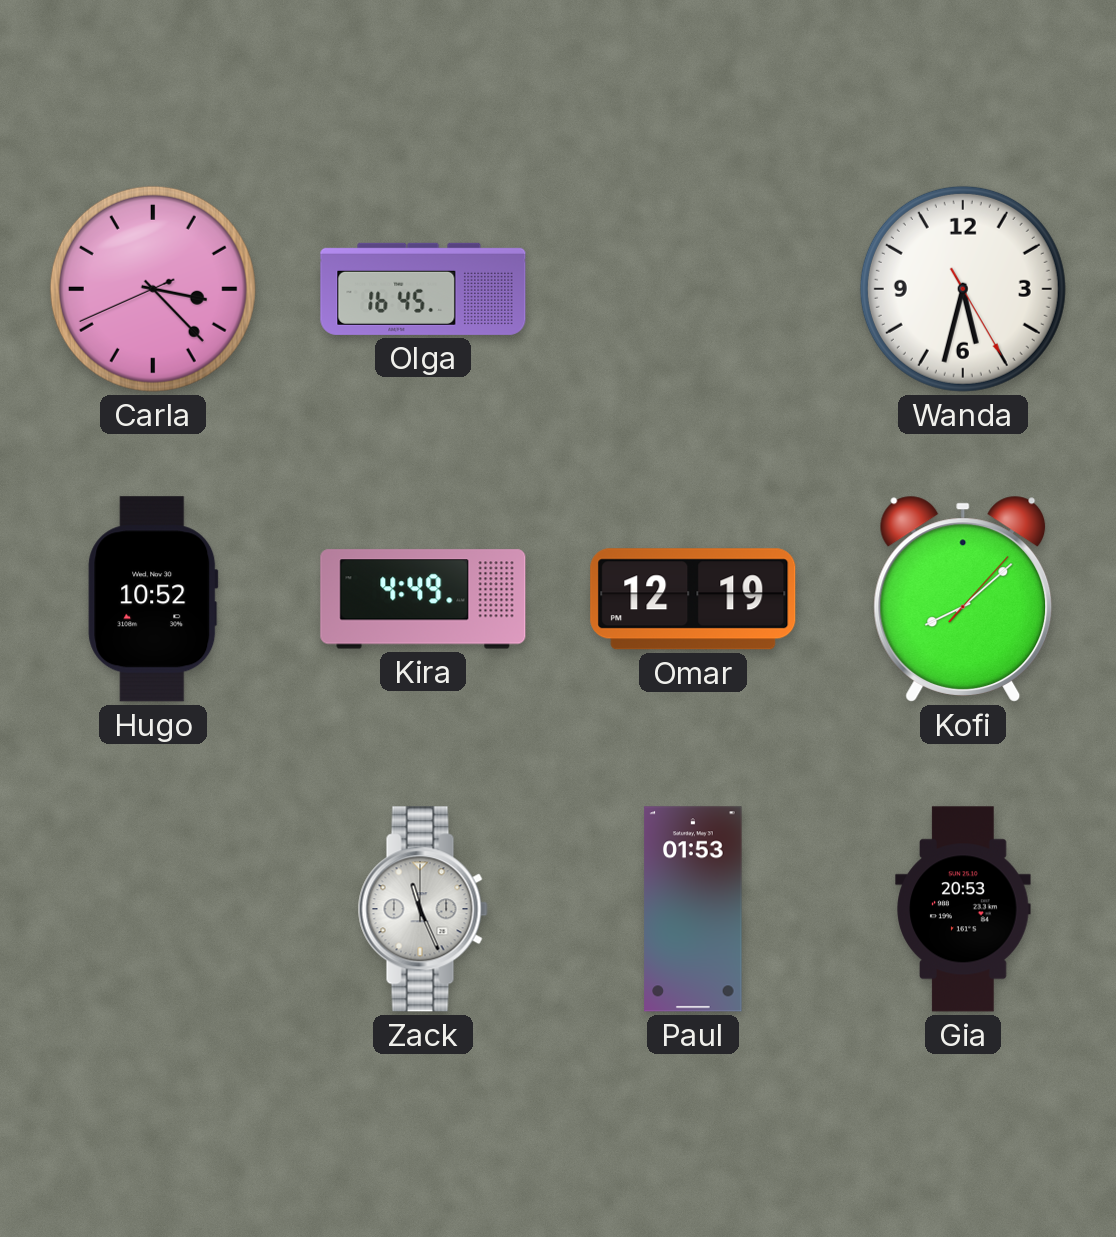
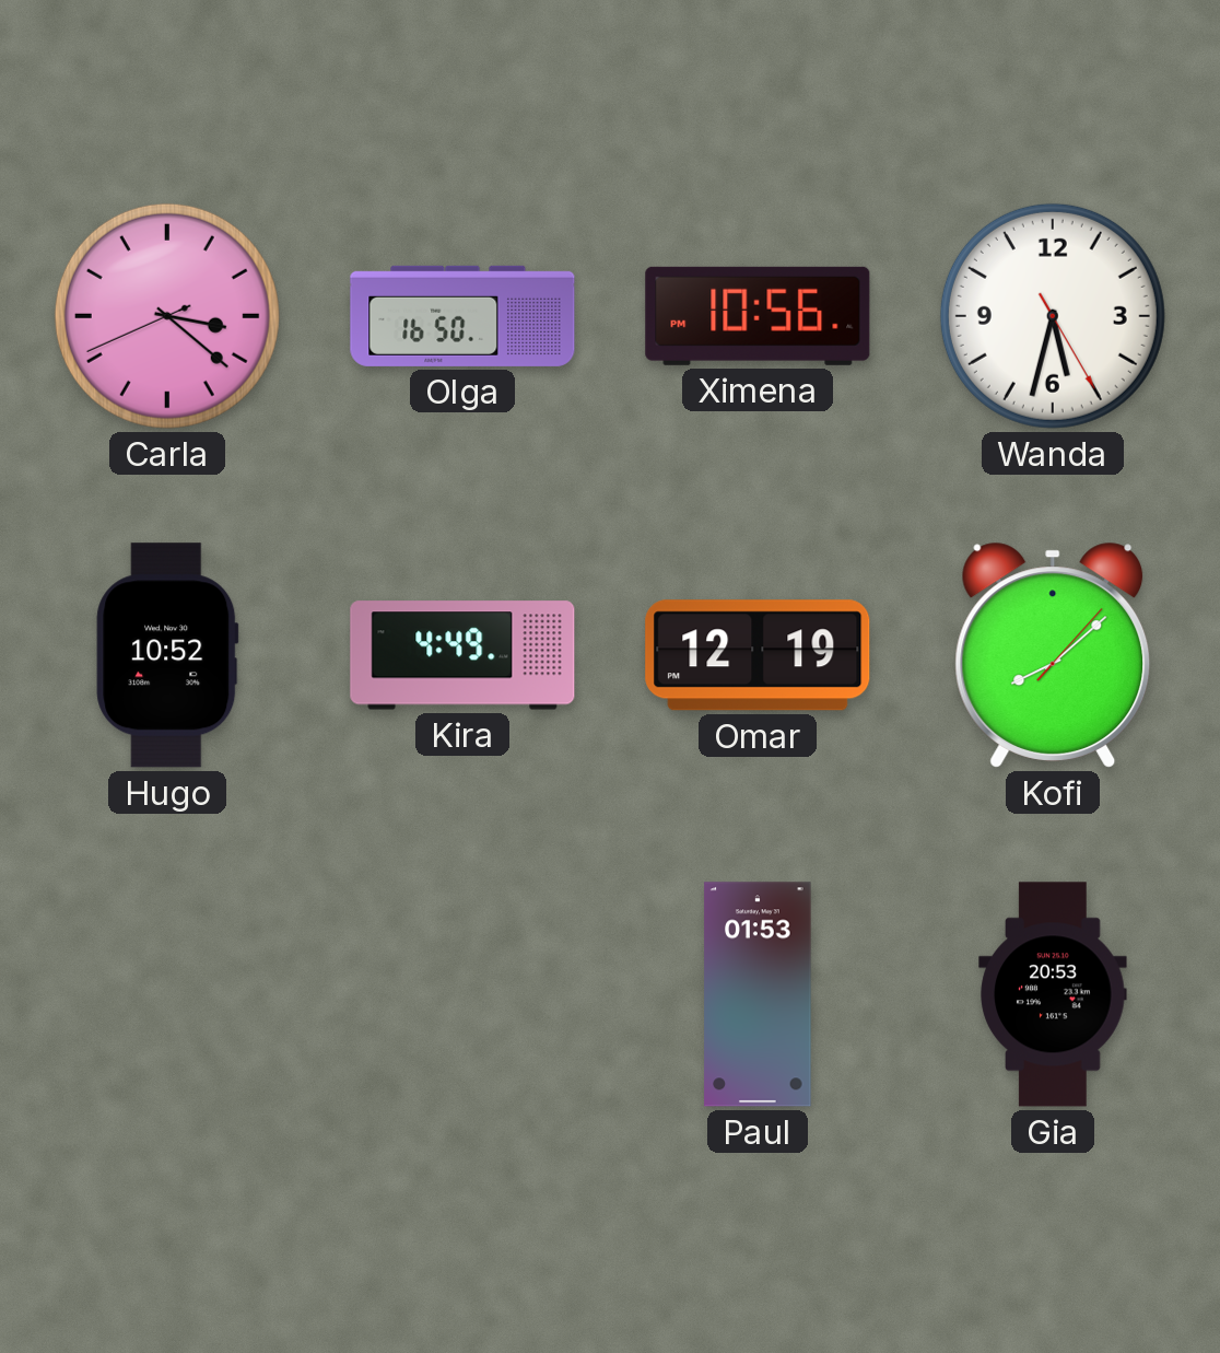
Carla: 3:22 -> 3:21
Olga: 16:45 -> 16:50
Ximena: none -> 10:56
Zack: 11:26 -> none
